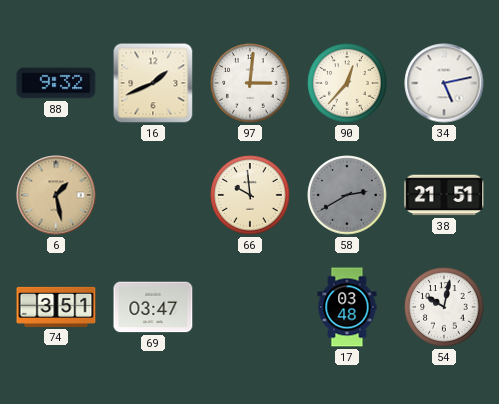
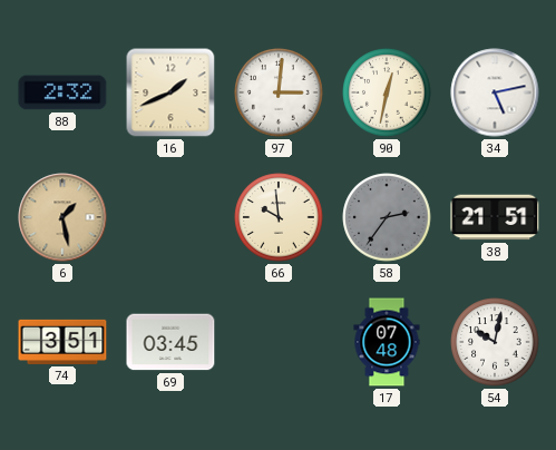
88: 9:32 -> 2:32
90: 12:37 -> 12:32
58: 2:40 -> 2:36
69: 03:47 -> 03:45
17: 03:48 -> 07:48
